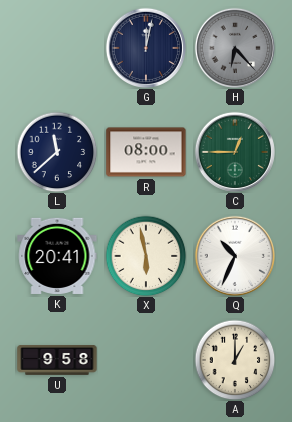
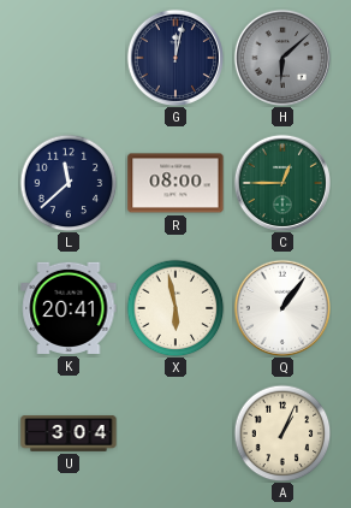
H: 6:23 -> 6:08
Q: 10:34 -> 1:06
U: 9:58 -> 3:04
A: 1:00 -> 1:04
